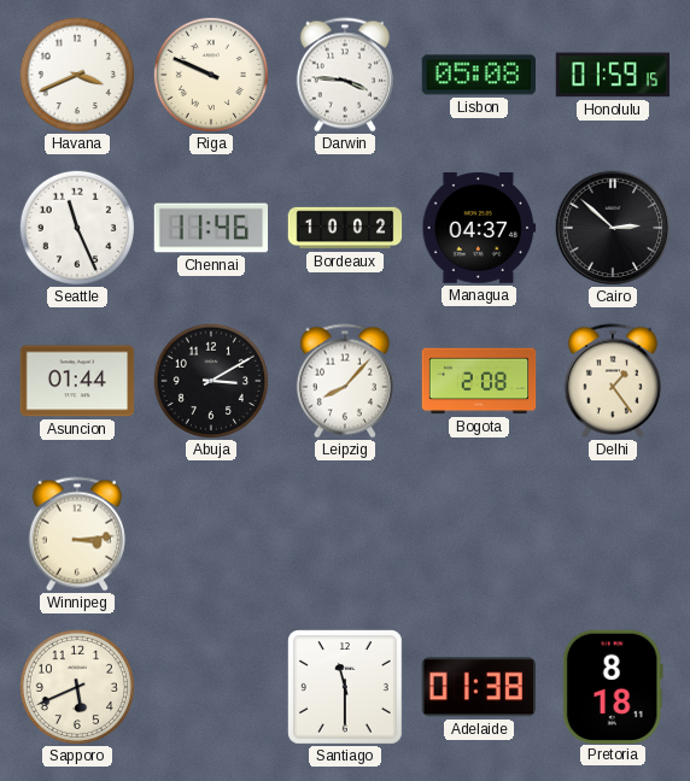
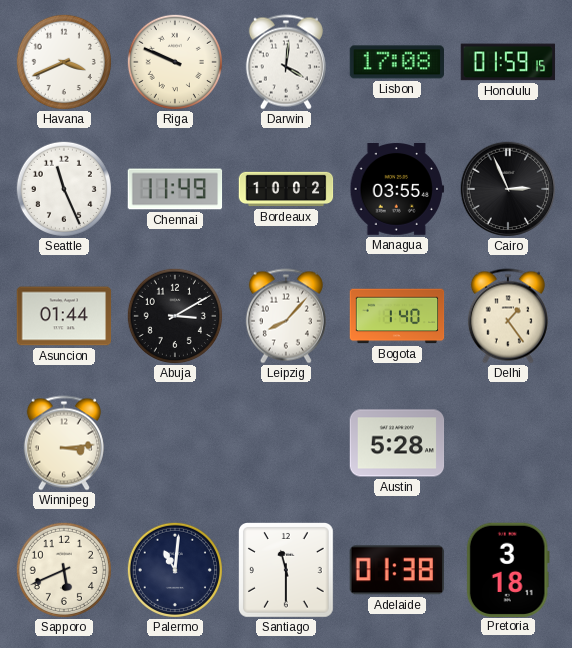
Darwin: 3:46 -> 4:01
Lisbon: 05:08 -> 17:08
Chennai: 11:46 -> 11:49
Managua: 04:37 -> 03:55
Cairo: 2:52 -> 2:56
Bogota: 2:08 -> 1:40
Austin: none -> 5:28
Palermo: none -> 11:01
Pretoria: 8:18 -> 3:18
